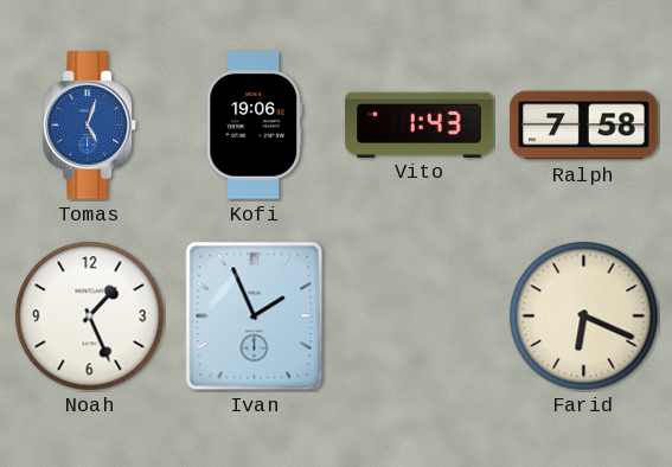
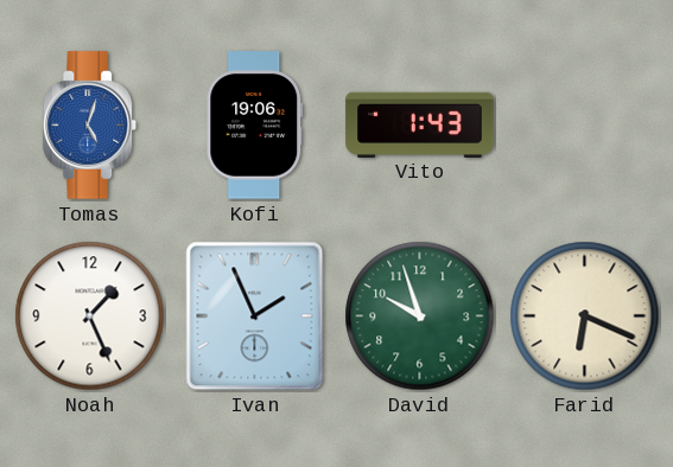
Ralph: 7:58 -> none
David: none -> 9:57
